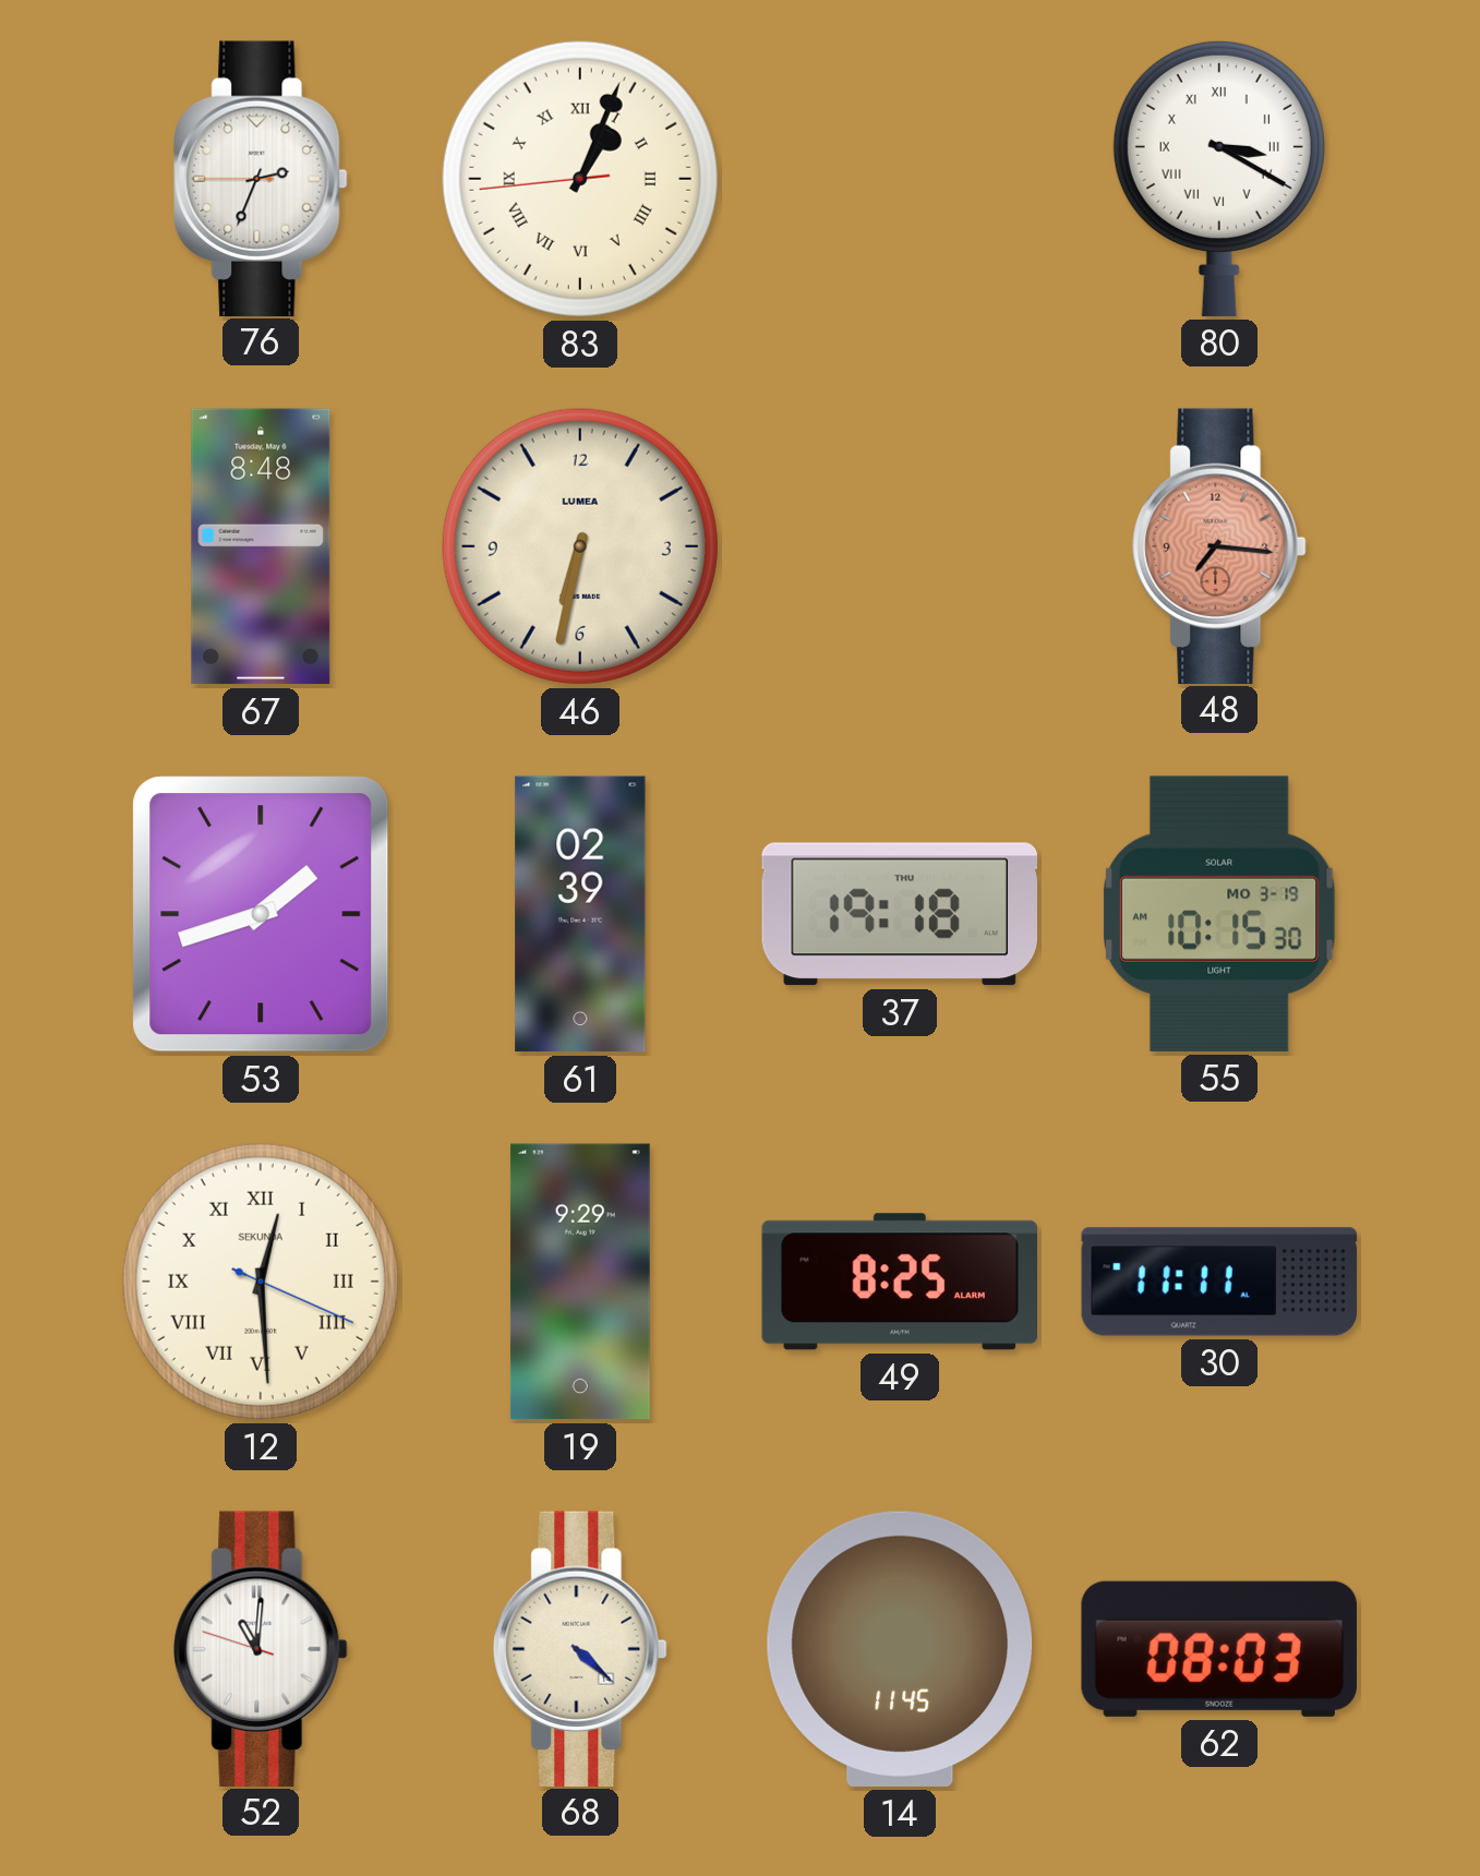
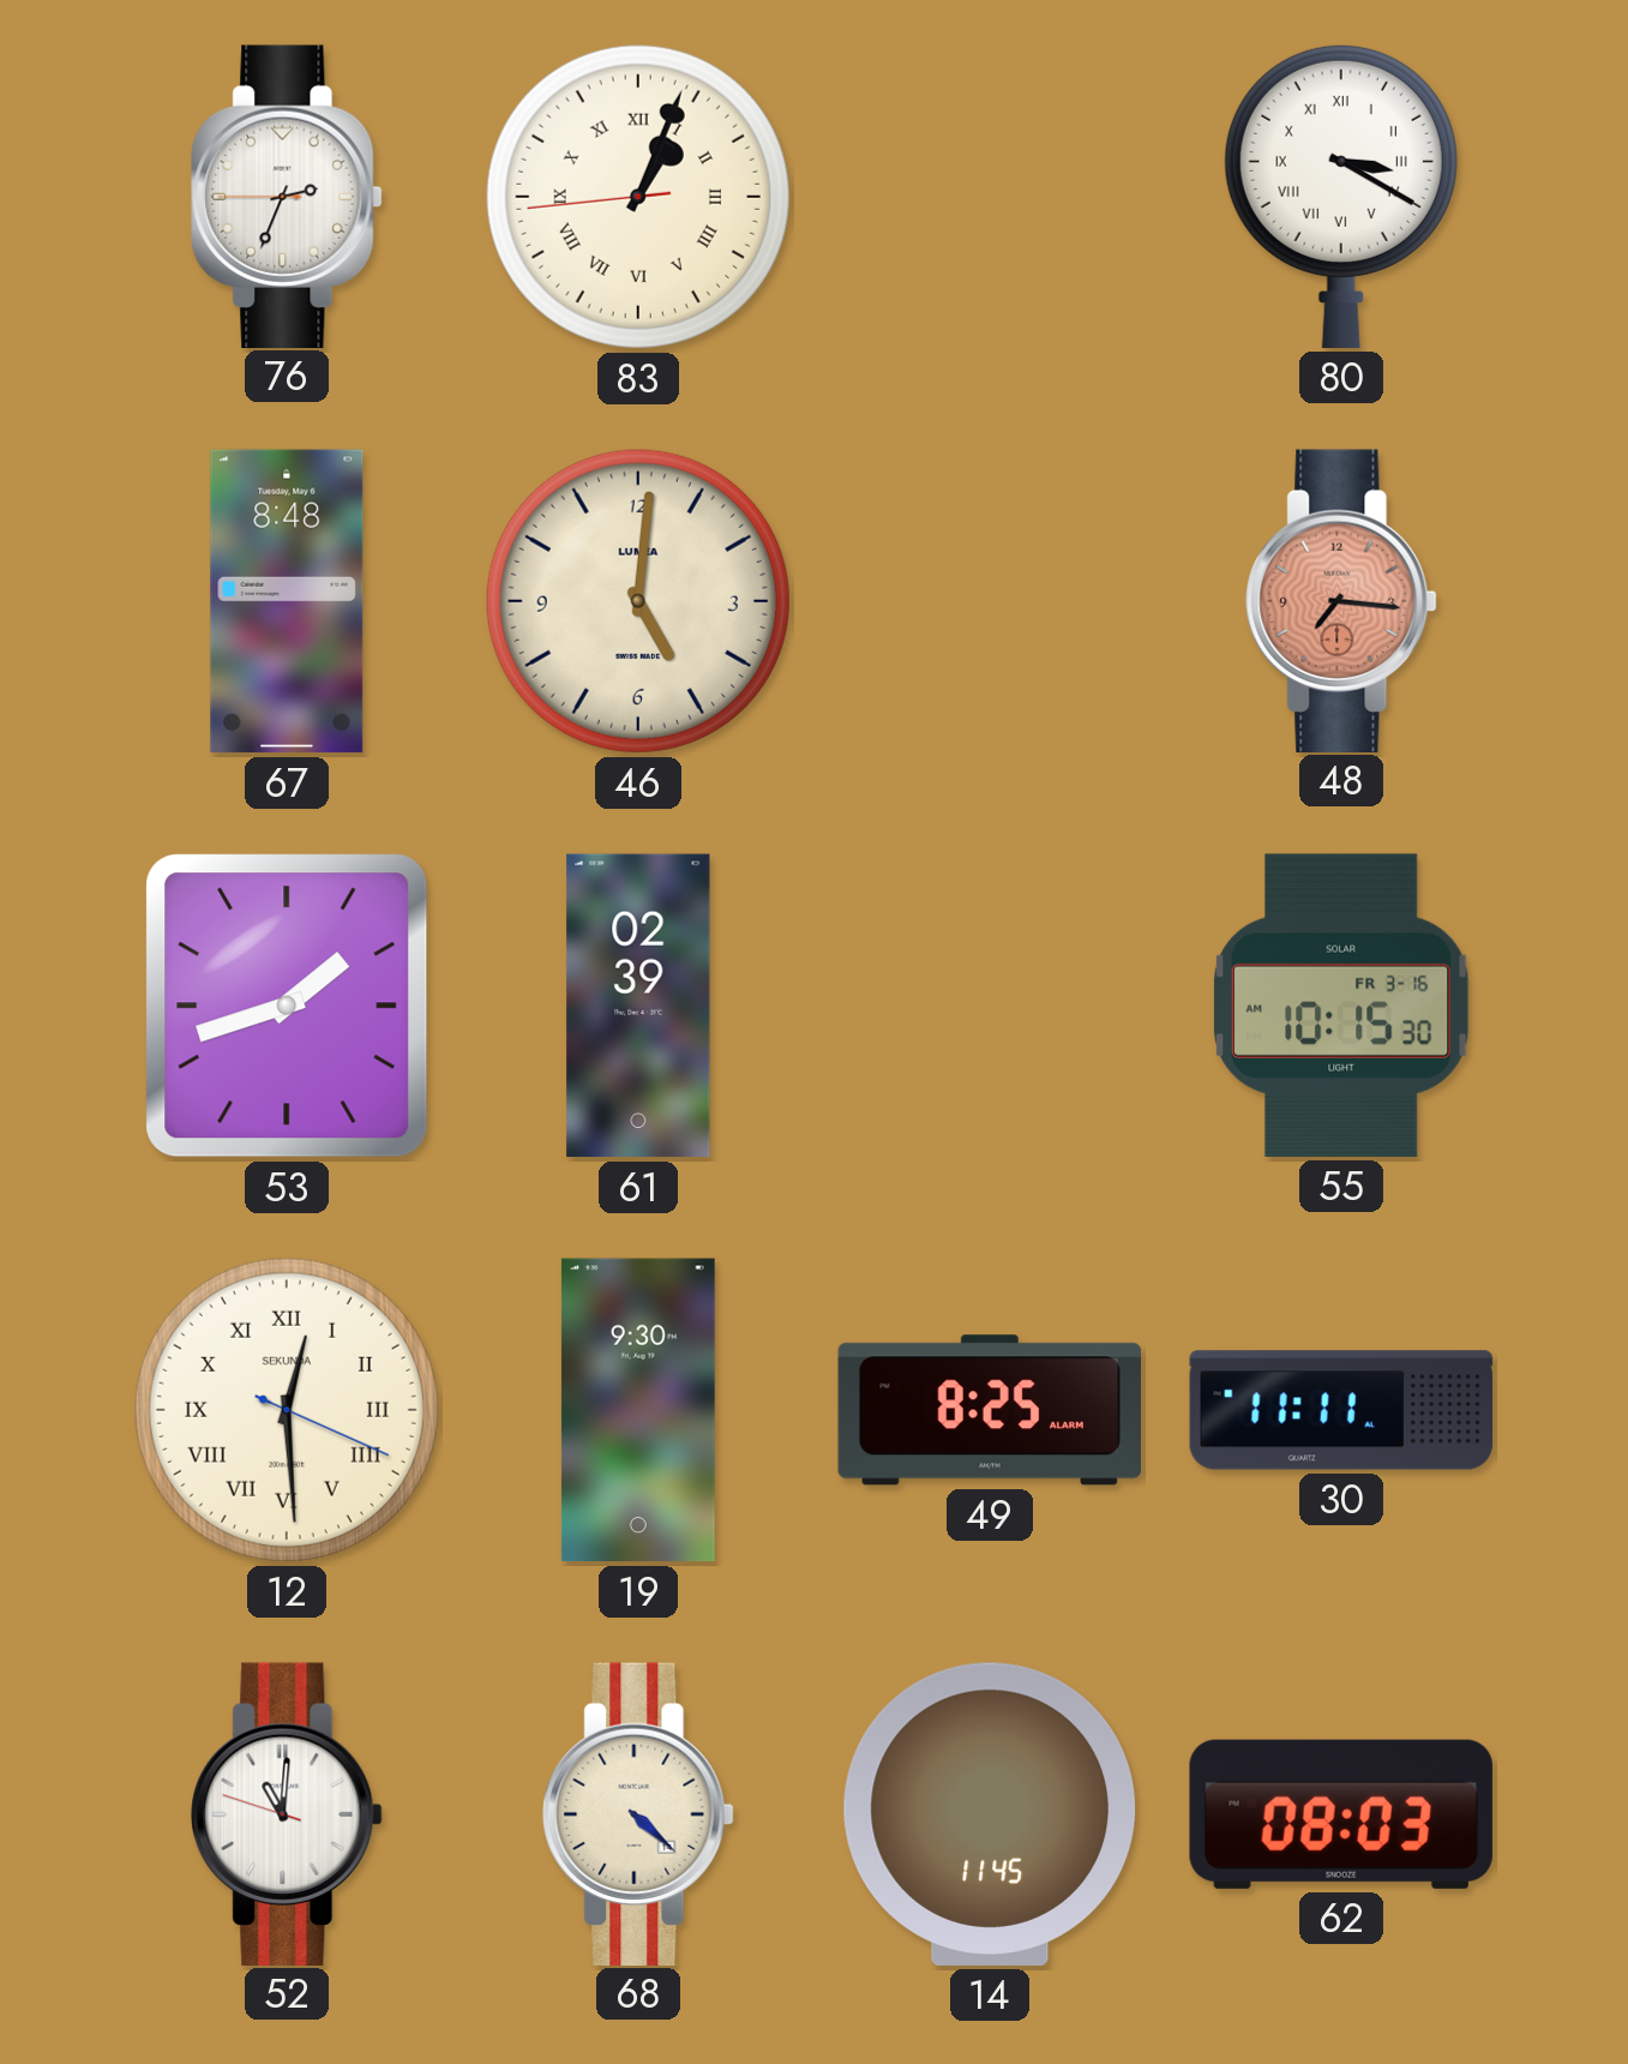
46: 6:32 -> 5:01
37: 19:18 -> none
55 date: MO 3-19 -> FR 3-16
19: 9:29 -> 9:30
